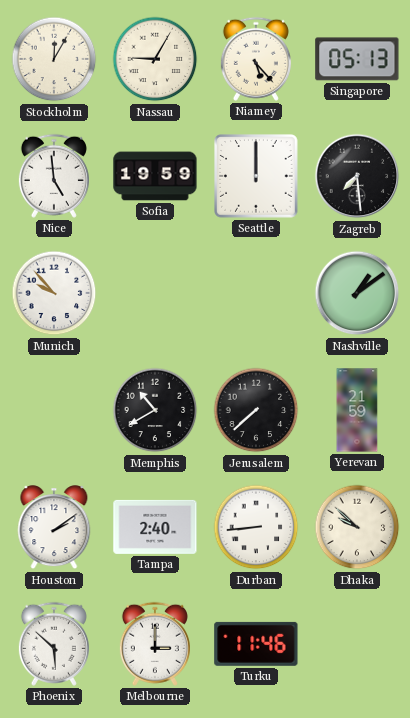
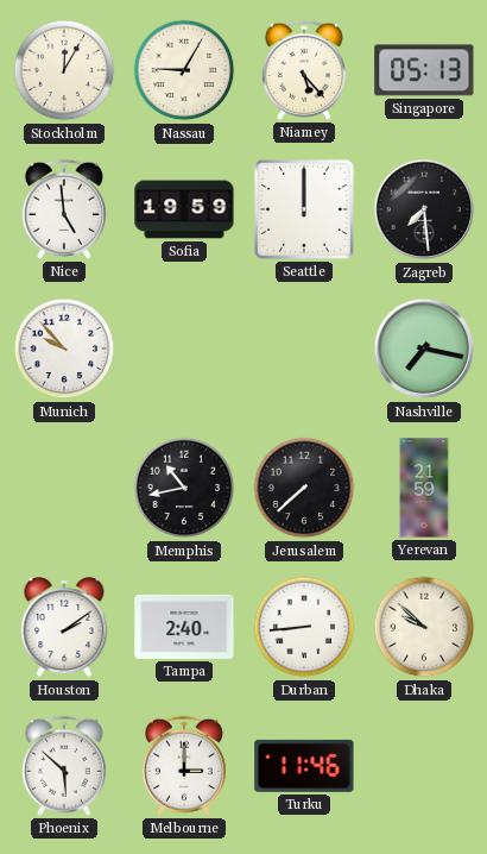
Nashville: 1:09 -> 7:17
Memphis: 10:40 -> 10:43
